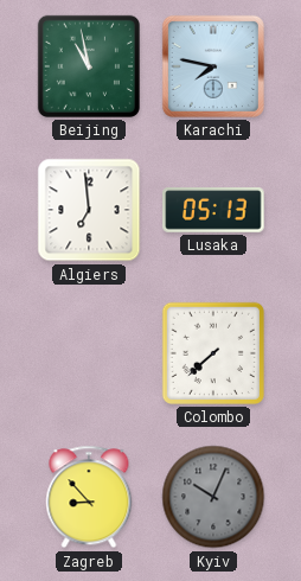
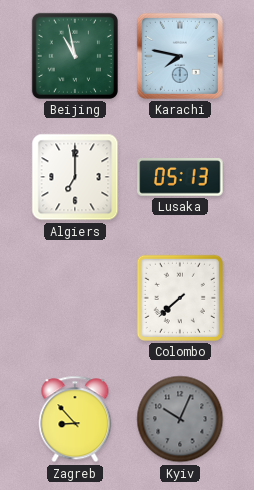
Algiers: 6:59 -> 7:00
